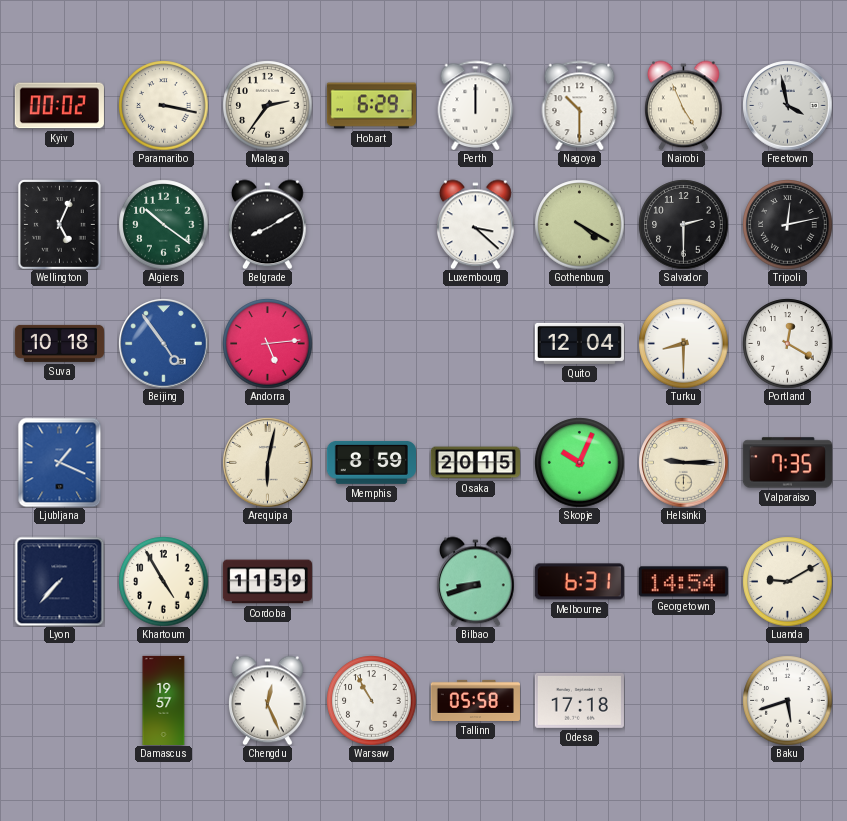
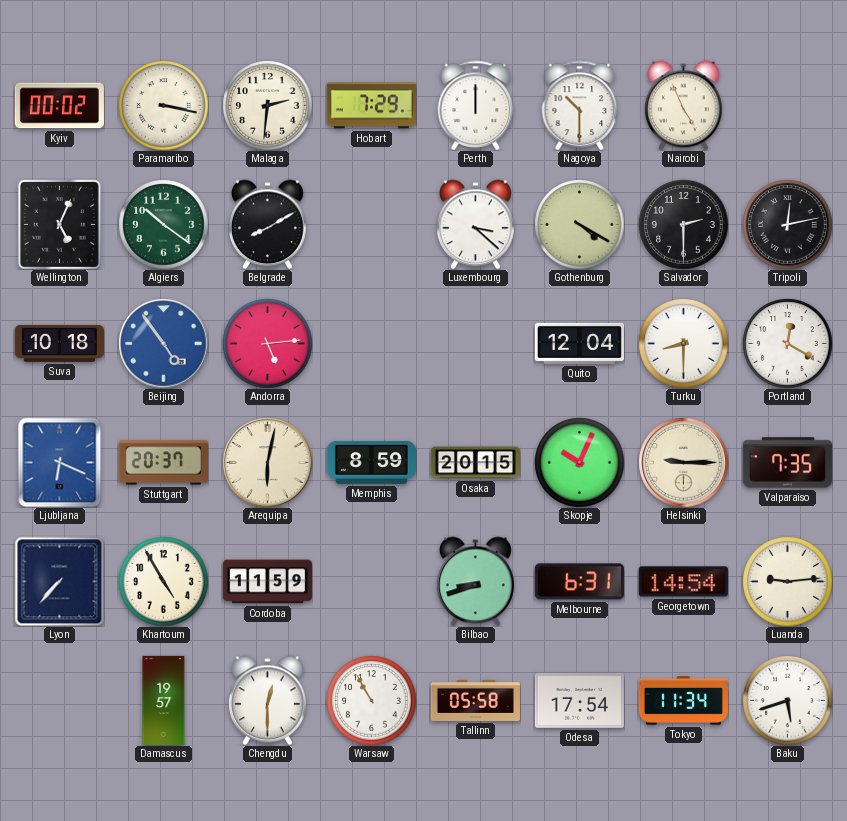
Malaga: 2:36 -> 2:31
Hobart: 6:29 -> 7:29
Freetown: 3:58 -> none
Ljubljana: 1:19 -> 6:19
Stuttgart: none -> 20:37
Luanda: 9:10 -> 9:14
Chengdu: 12:26 -> 12:30
Odesa: 17:18 -> 17:54
Tokyo: none -> 11:34
